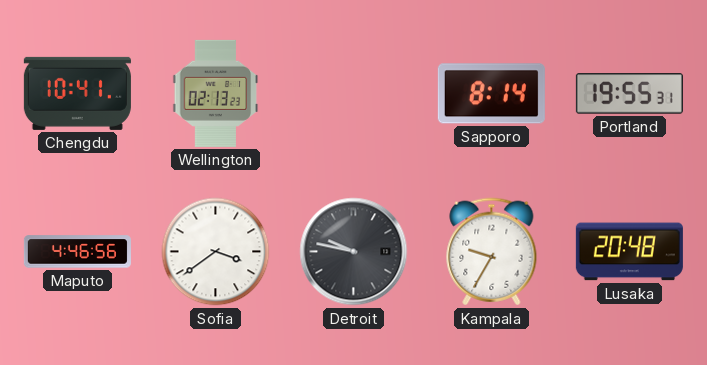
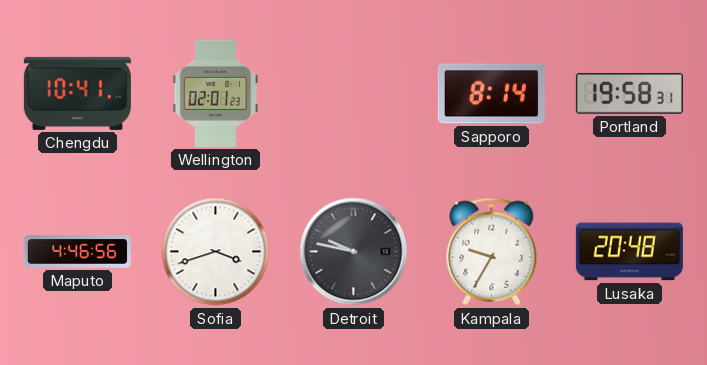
Wellington: 02:13 -> 02:01
Portland: 19:55 -> 19:58
Sofia: 3:39 -> 3:42
